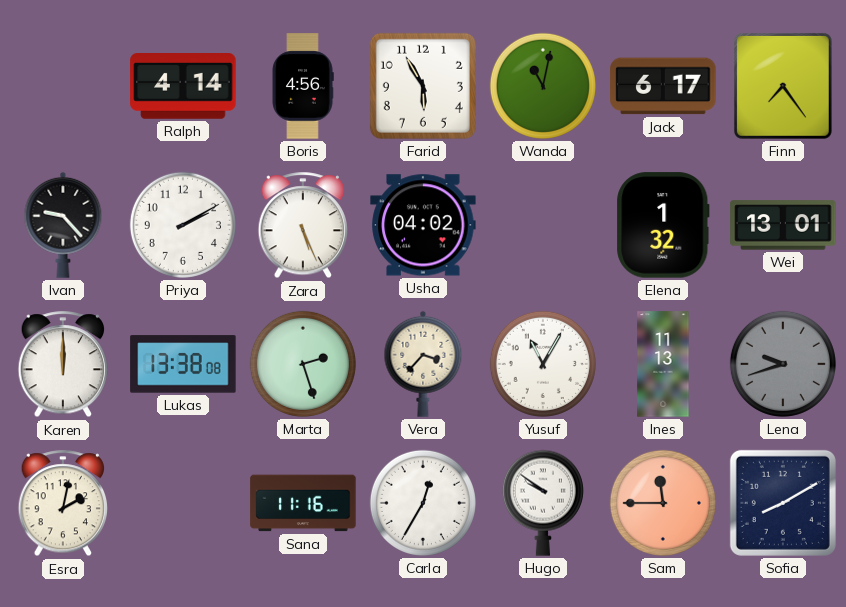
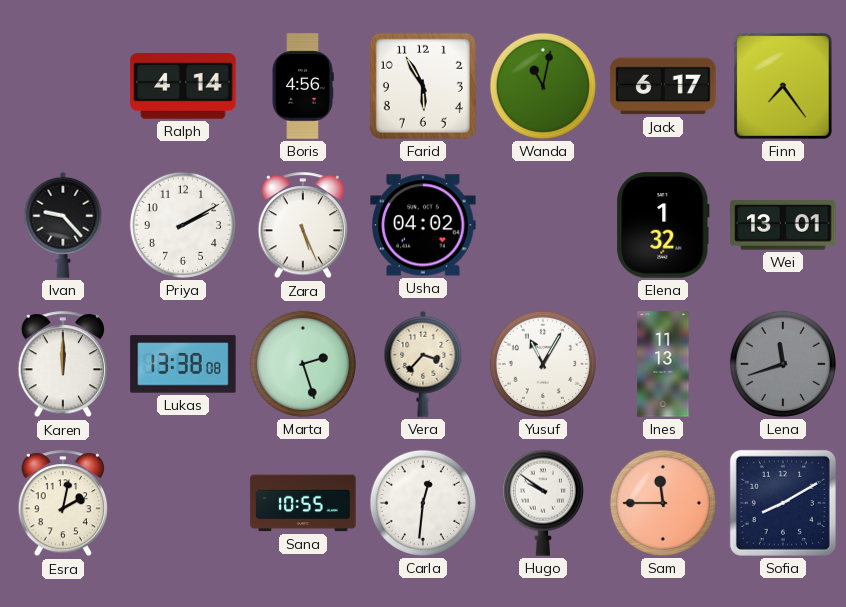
Lena: 9:42 -> 11:42
Sana: 11:16 -> 10:55
Carla: 12:35 -> 12:31
